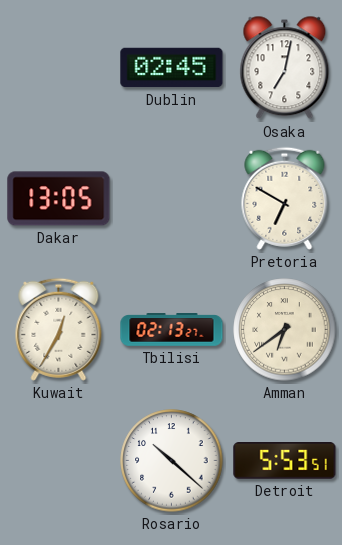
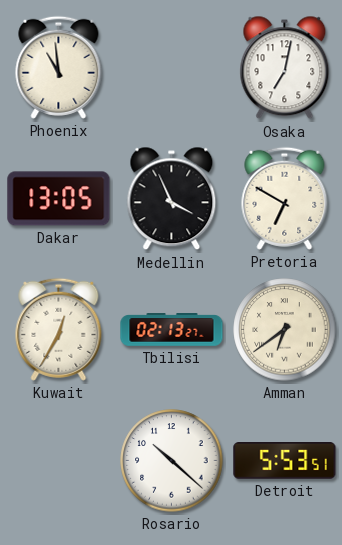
Phoenix: none -> 10:59
Dublin: 02:45 -> none
Medellin: none -> 3:56
